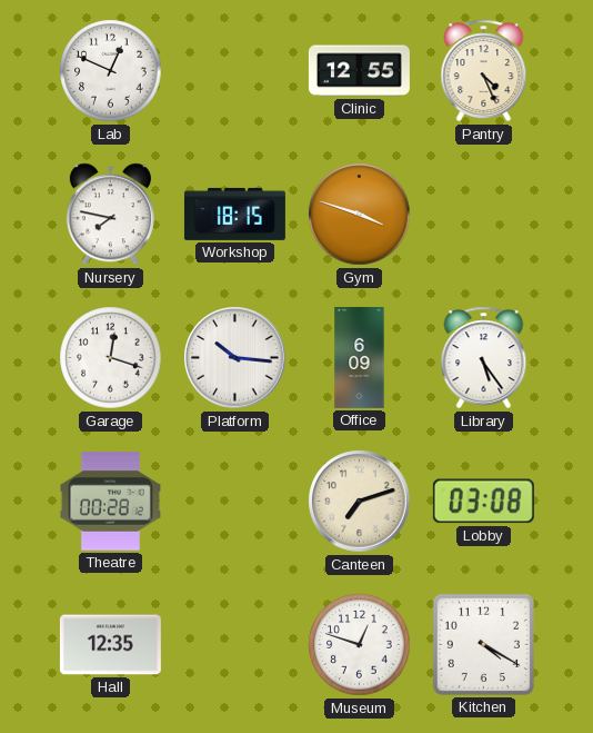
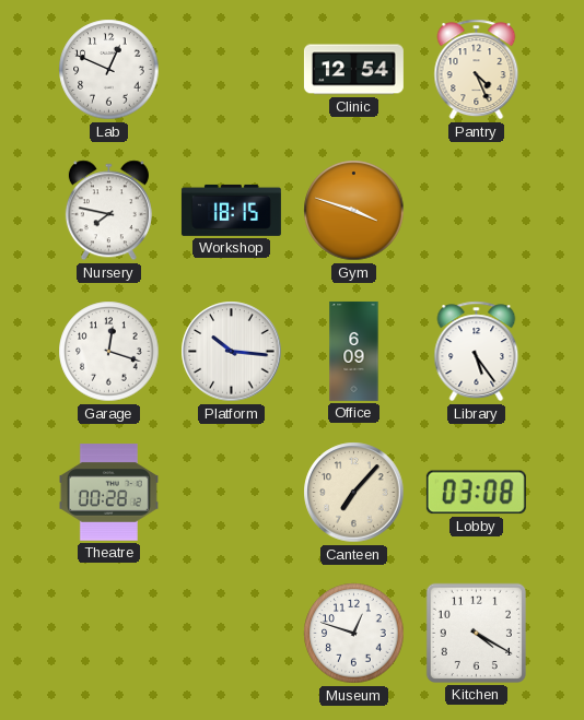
Clinic: 12:55 -> 12:54
Canteen: 7:12 -> 7:07
Hall: 12:35 -> none
